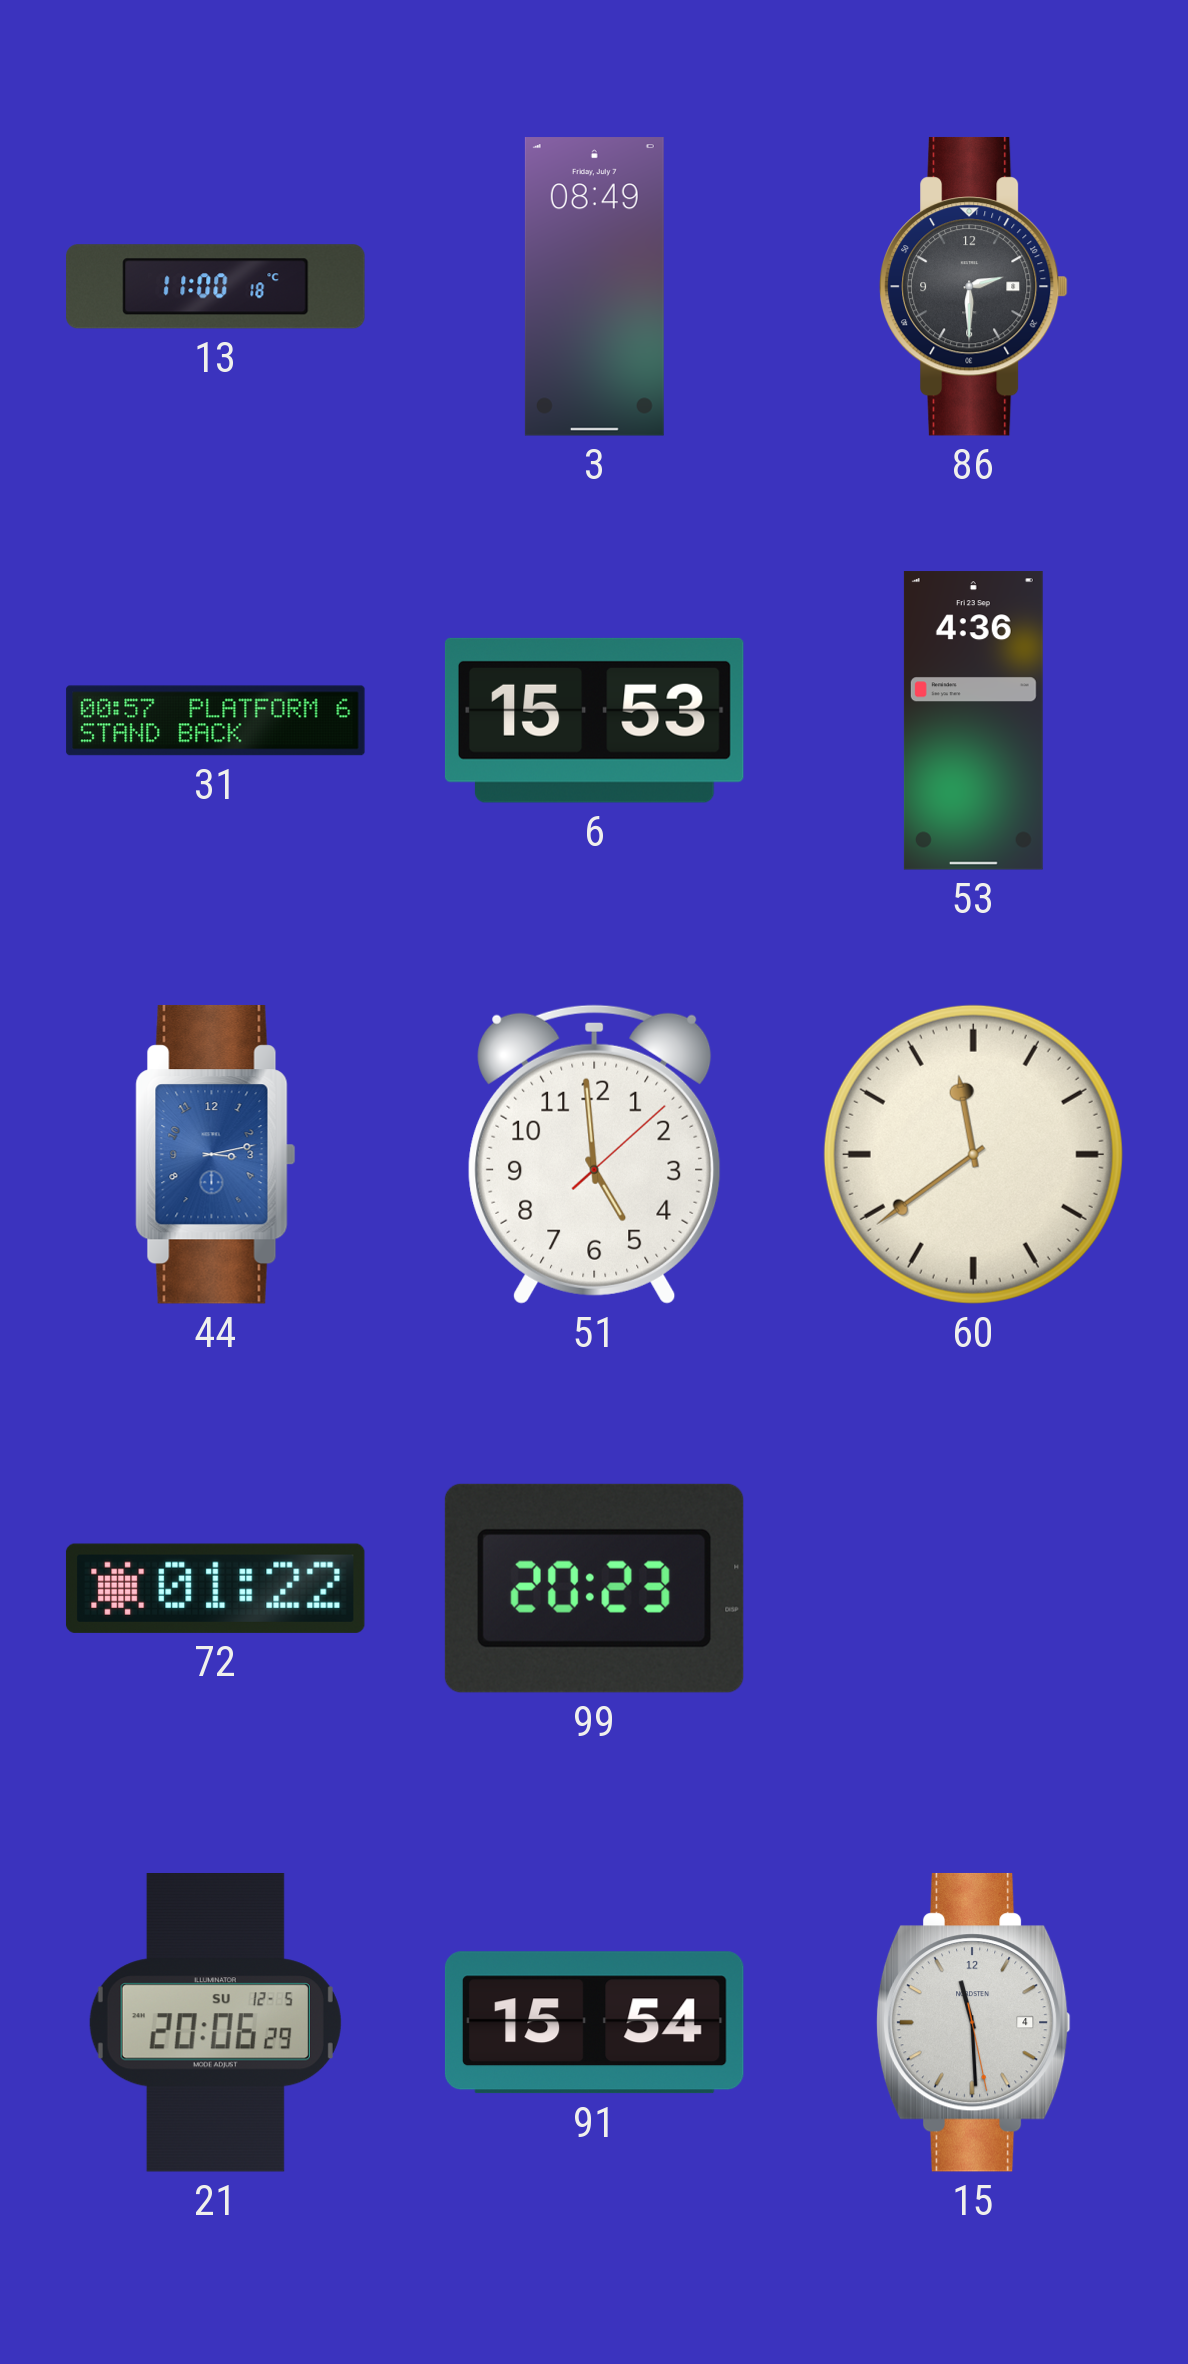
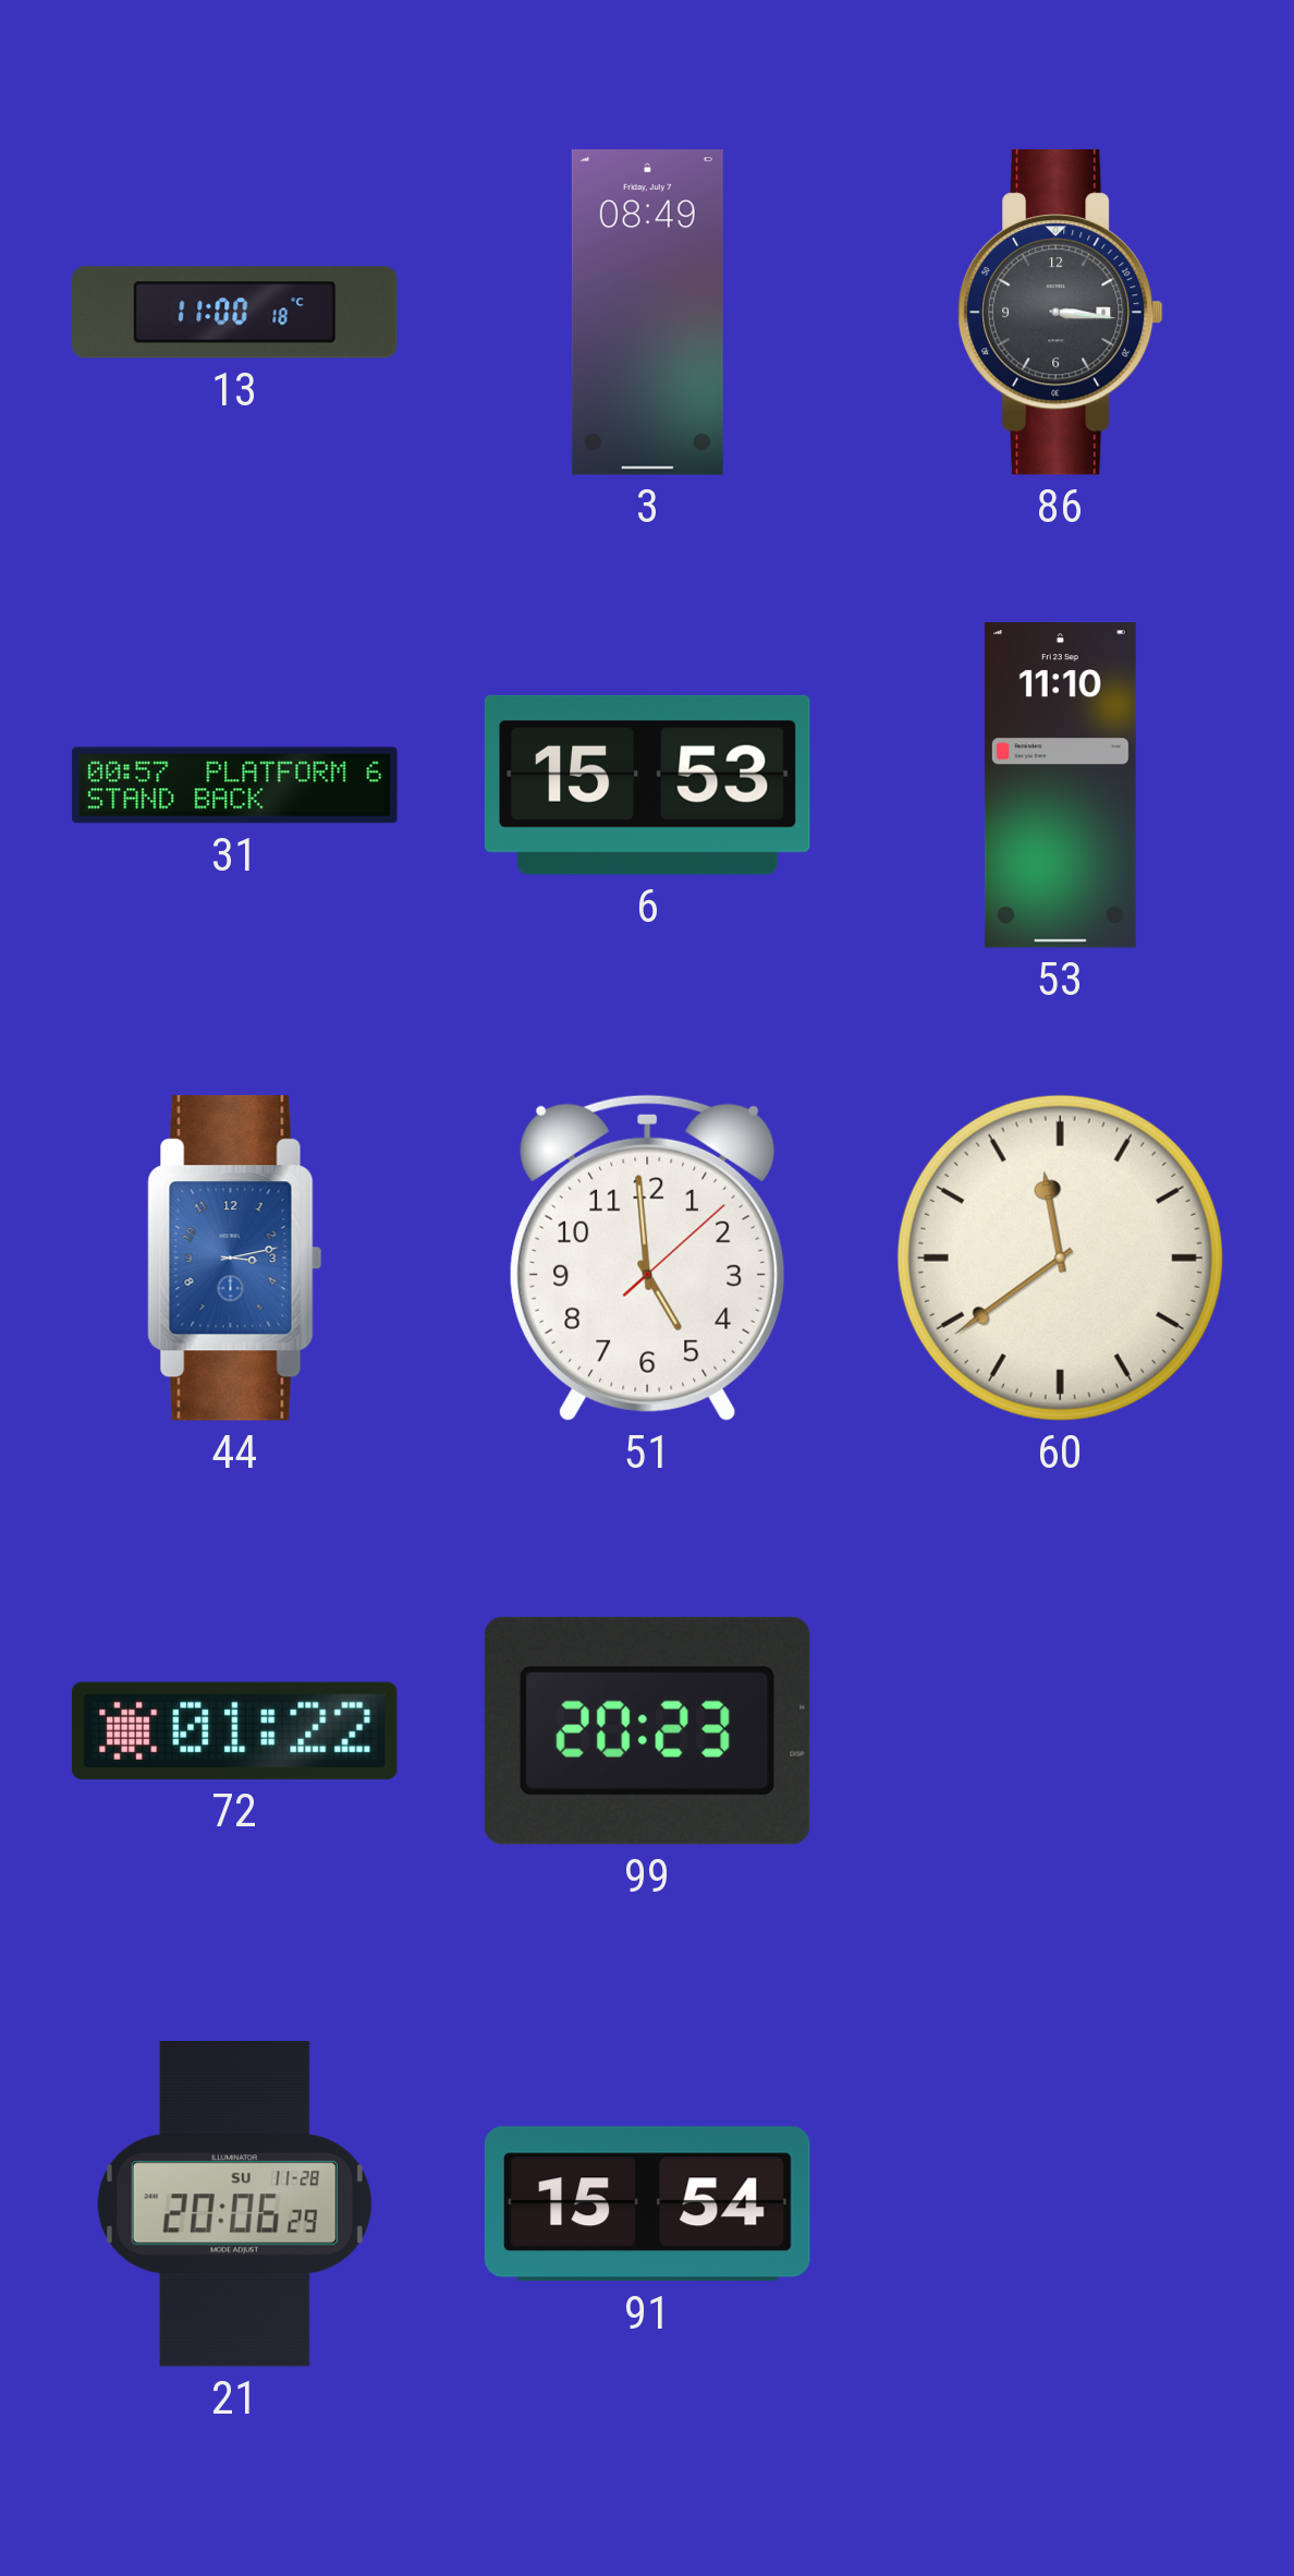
86: 2:30 -> 3:16
53: 4:36 -> 11:10
21 date: SU 12-5 -> SU 11-28
15: 11:29 -> none
